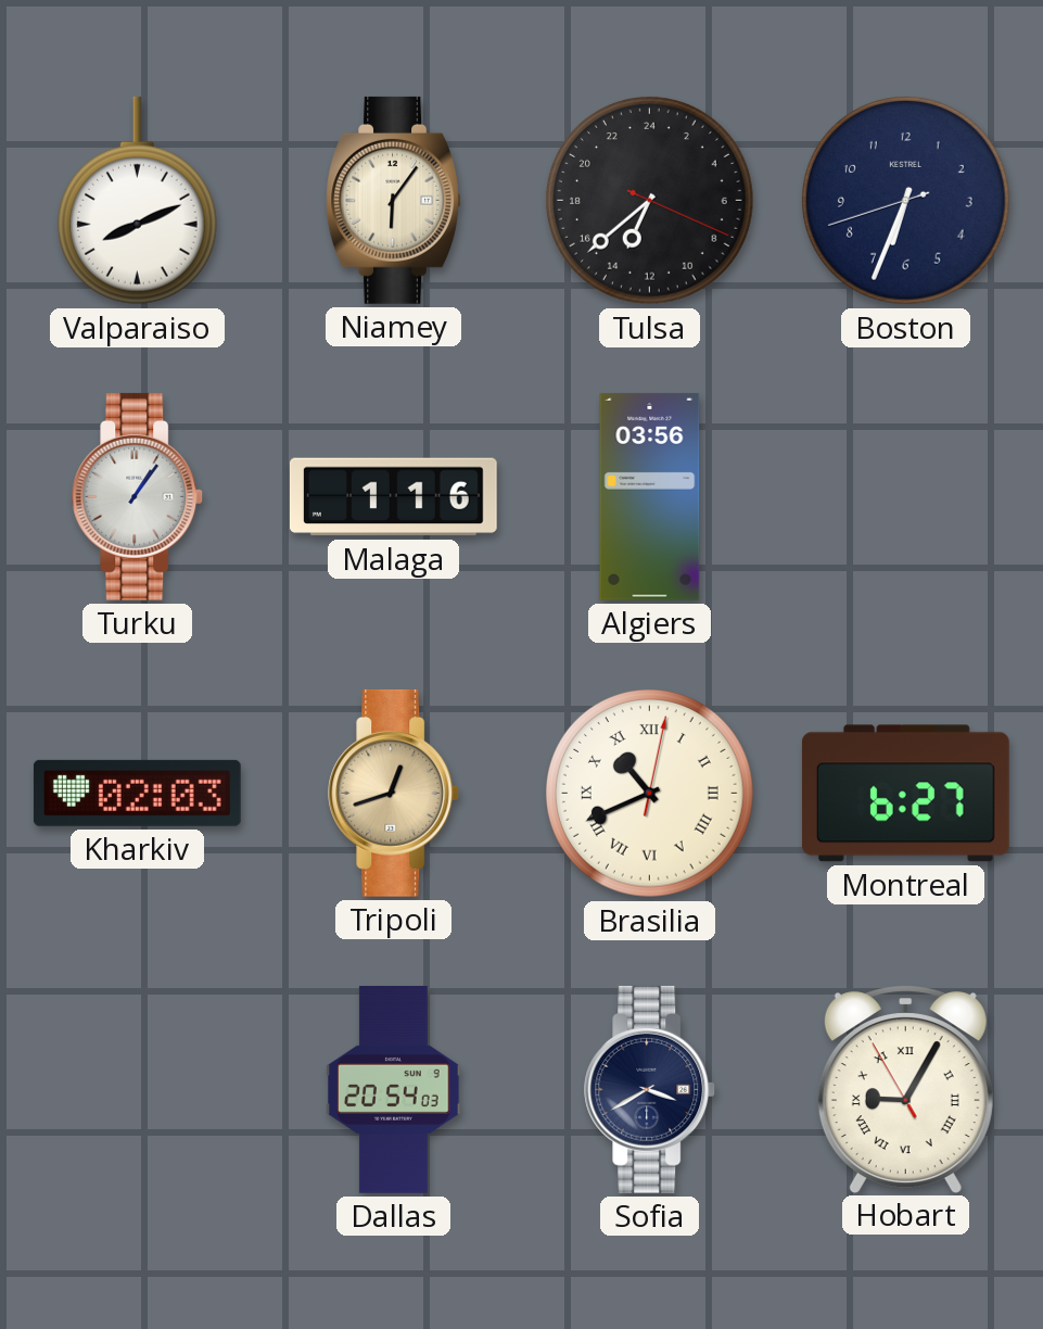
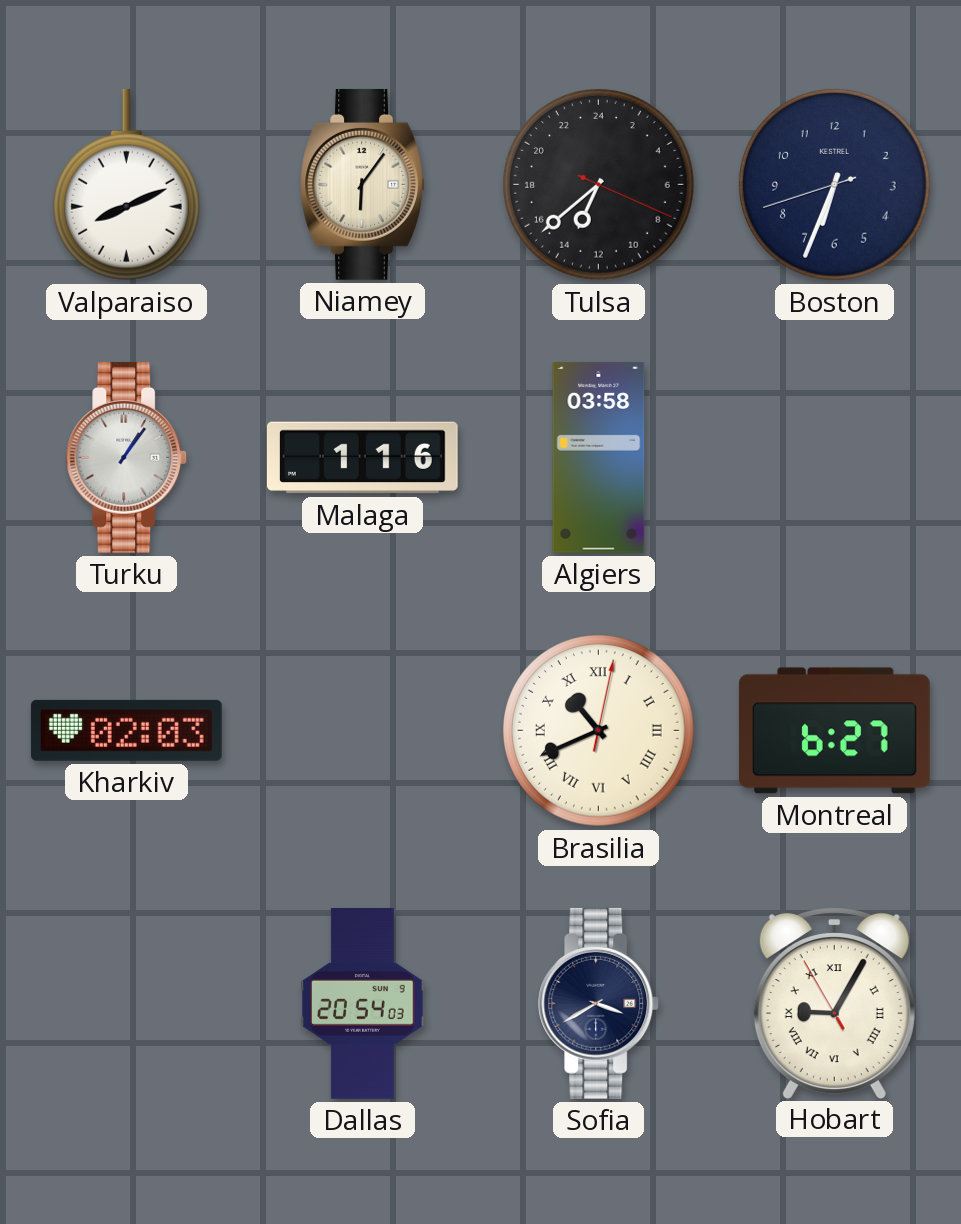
Algiers: 03:56 -> 03:58
Tripoli: 12:42 -> none
